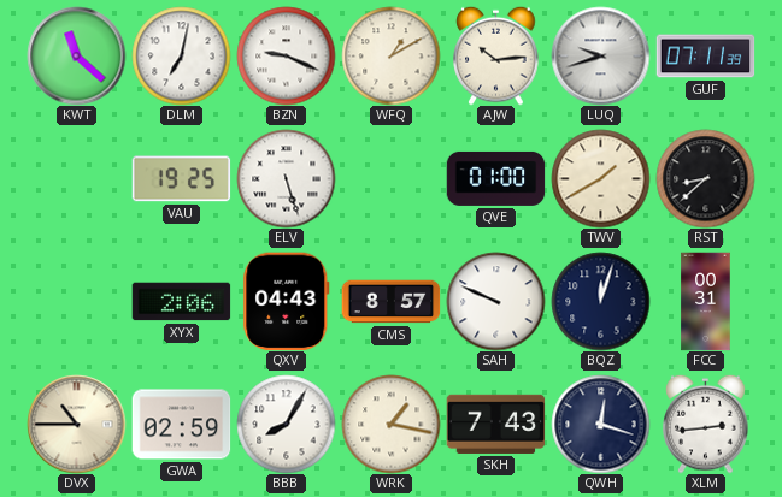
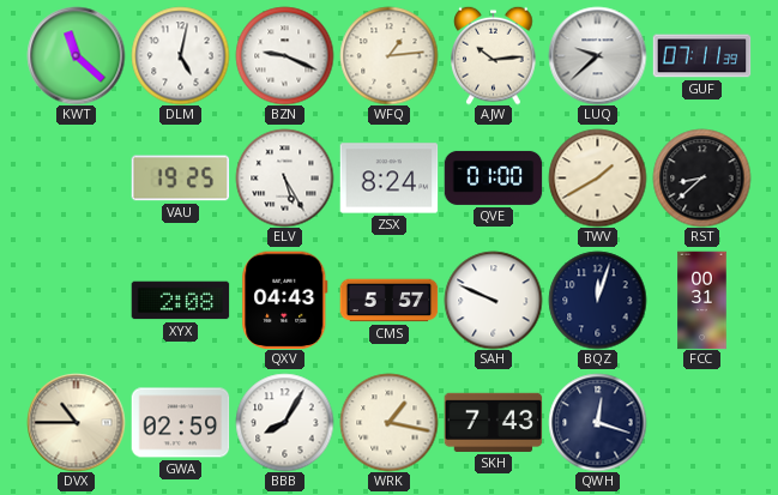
DLM: 7:02 -> 5:02
WFQ: 1:10 -> 1:14
LUQ: 9:42 -> 9:38
ELV: 5:27 -> 5:25
ZSX: none -> 8:24
XYX: 2:06 -> 2:08
CMS: 8:57 -> 5:57
XLM: 2:44 -> none
